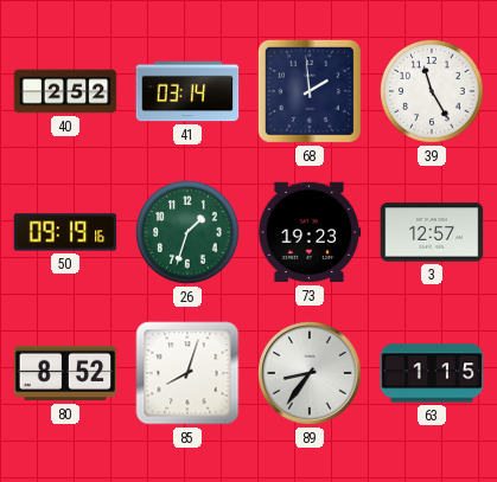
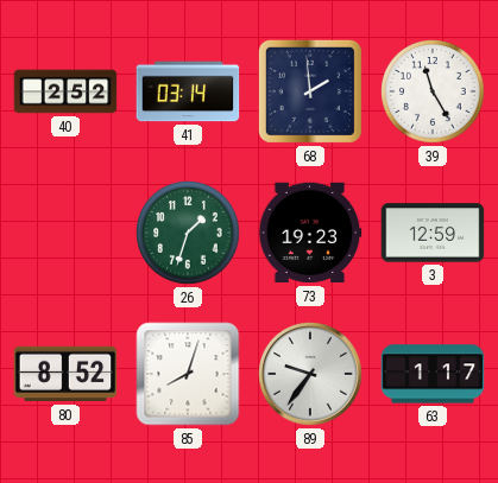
50: 09:19 -> none
3: 12:57 -> 12:59
89: 8:36 -> 9:36
63: 1:15 -> 1:17
